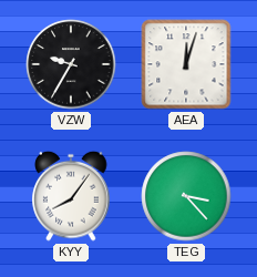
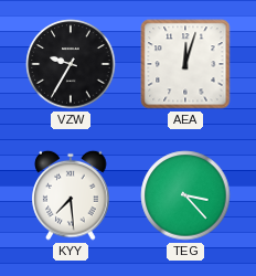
KYY: 8:06 -> 7:29
